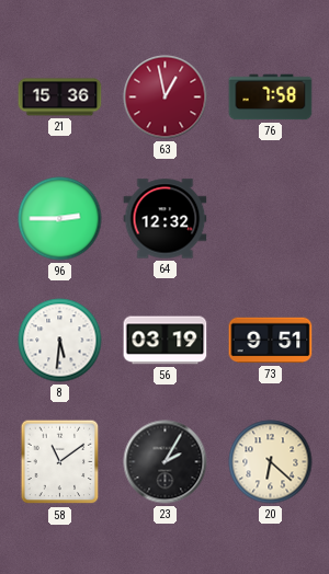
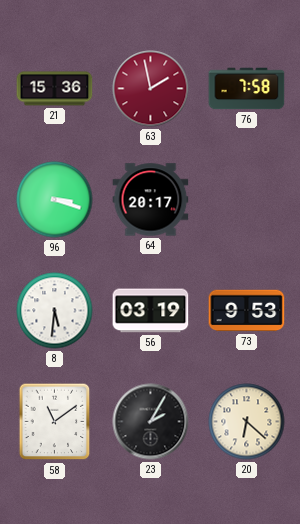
63: 12:58 -> 1:58
96: 2:45 -> 3:18
64: 12:32 -> 20:17
73: 9:51 -> 9:53
